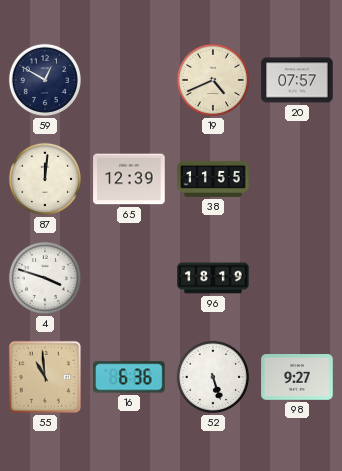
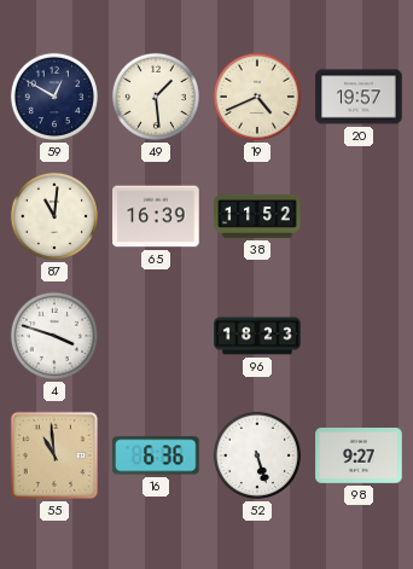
49: none -> 1:29
20: 07:57 -> 19:57
87: 12:01 -> 11:01
65: 12:39 -> 16:39
38: 11:55 -> 11:52
96: 18:19 -> 18:23
